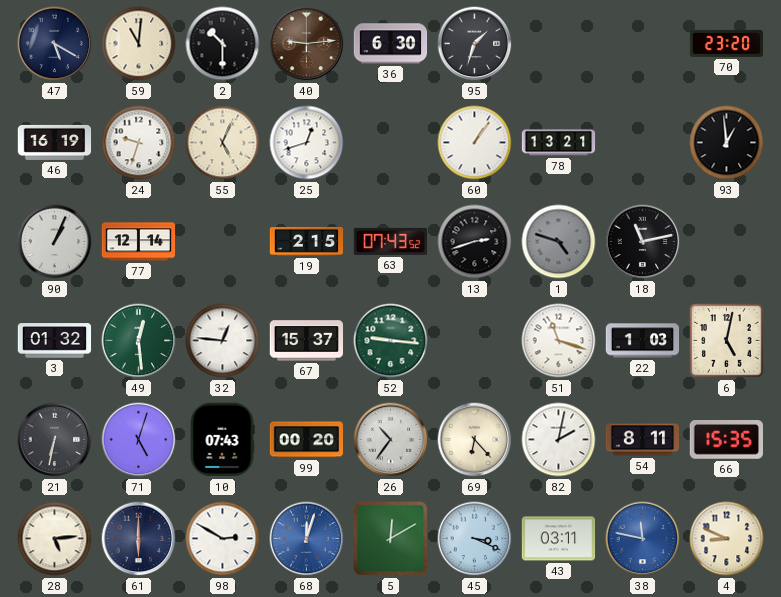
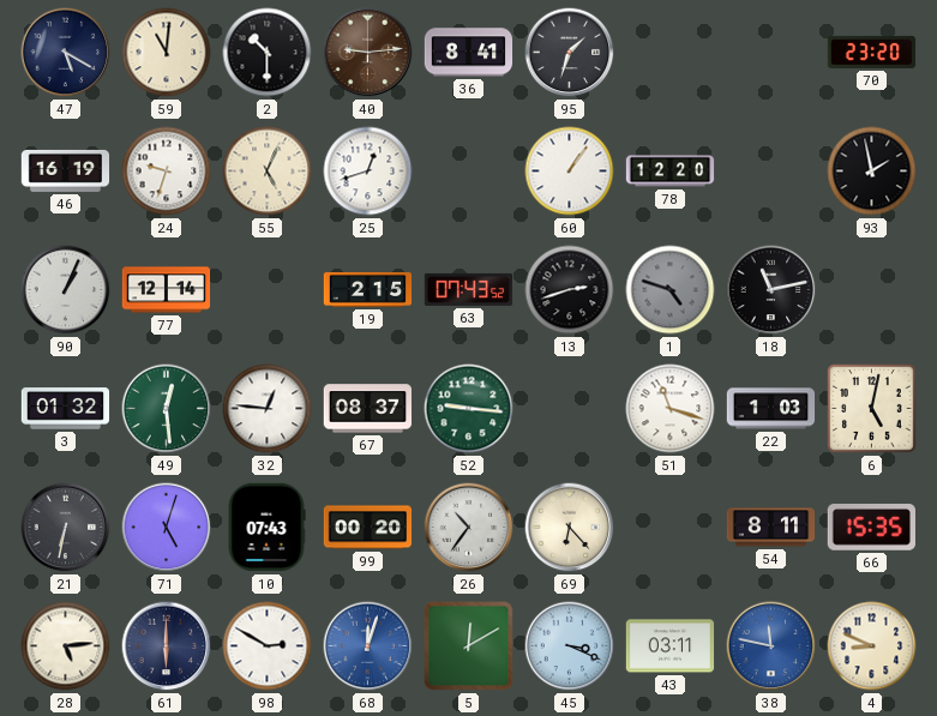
36: 6:30 -> 8:41
78: 13:21 -> 12:20
93: 12:59 -> 1:58
67: 15:37 -> 08:37
82: 2:02 -> none
